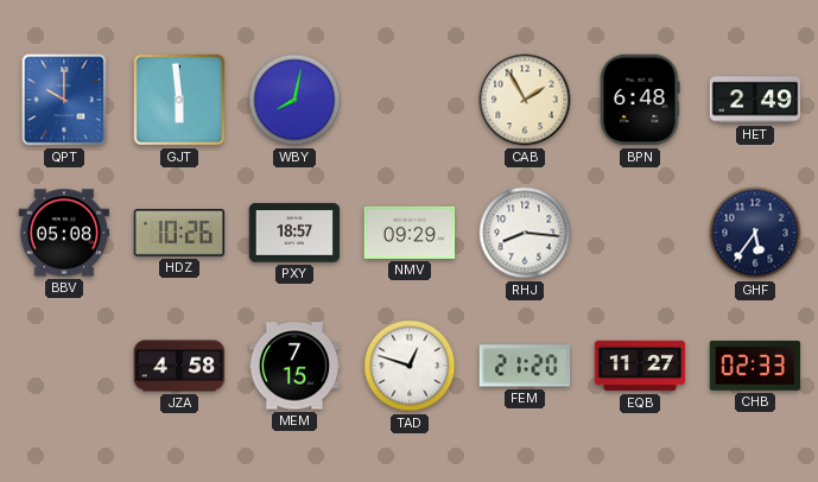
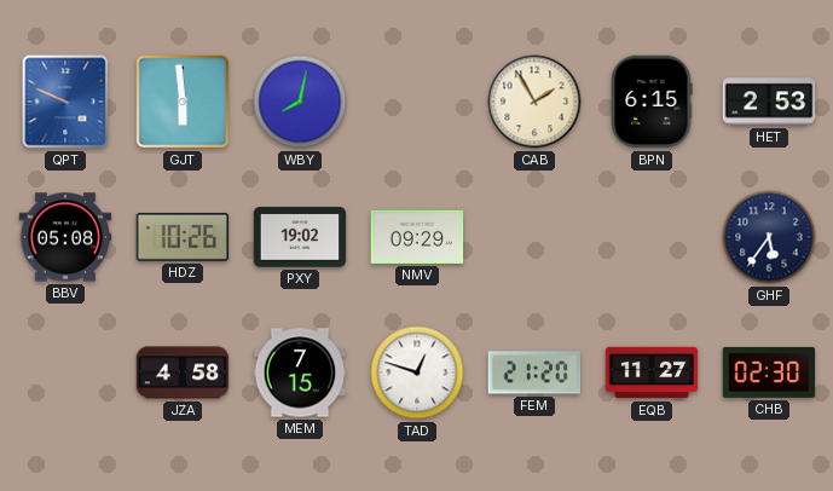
QPT: 10:00 -> 9:49
BPN: 6:48 -> 6:15
HET: 2:49 -> 2:53
PXY: 18:57 -> 19:02
RHJ: 8:16 -> none
CHB: 02:33 -> 02:30
